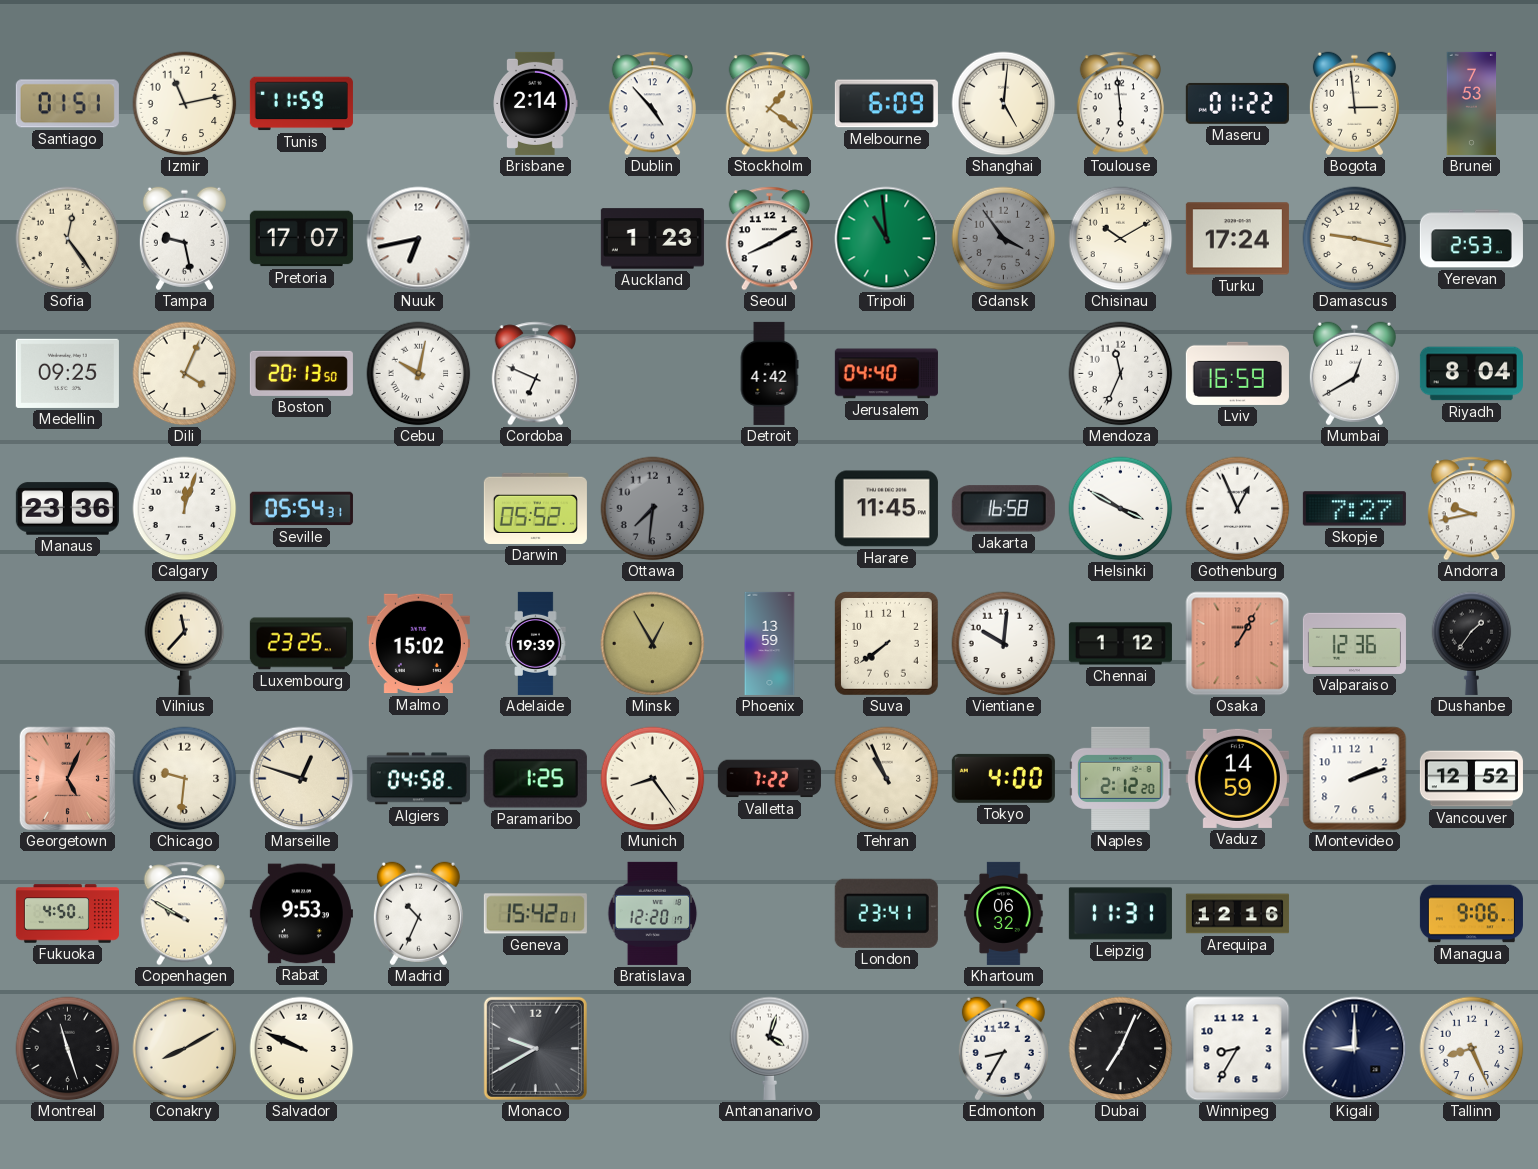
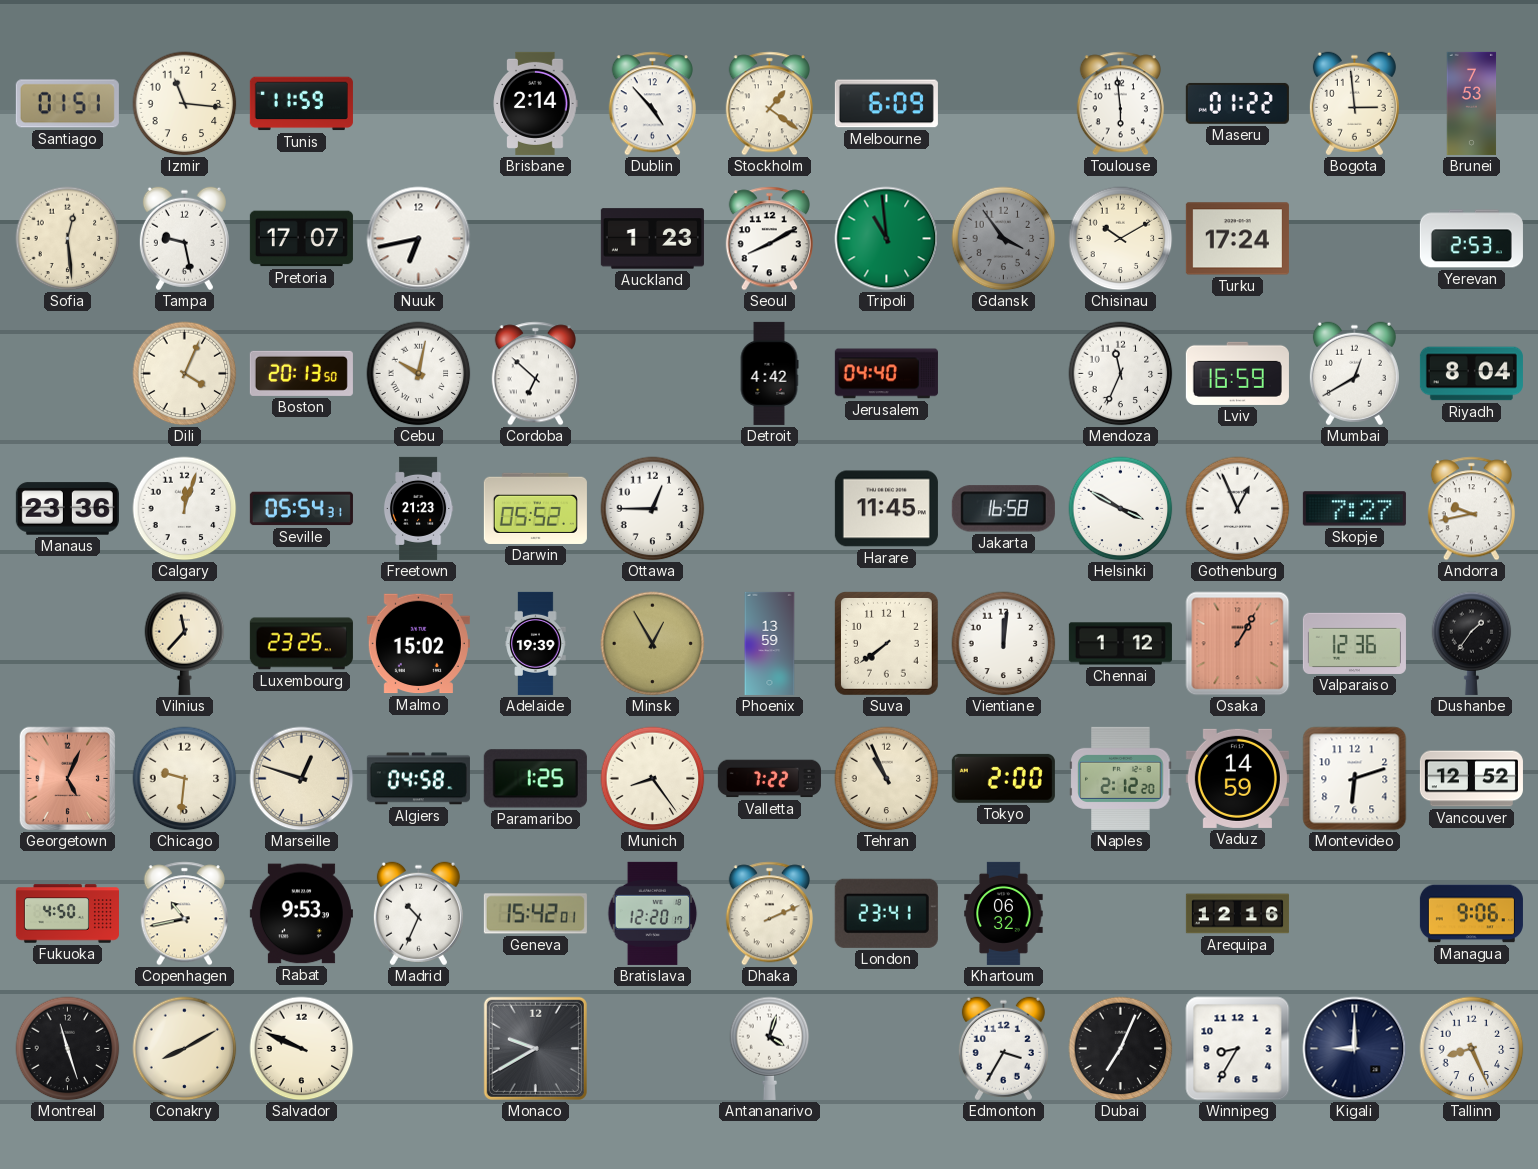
Izmir: 11:13 -> 11:16
Shanghai: 5:01 -> none
Sofia: 12:24 -> 12:29
Damascus: 9:17 -> none
Medellin: 09:25 -> none
Cordoba: 6:49 -> 6:52
Freetown: none -> 21:23
Ottawa: 7:31 -> 12:45
Ottawa dial: grey -> white
Vientiane: 10:01 -> 12:01
Tokyo: 4:00 -> 2:00
Montevideo: 2:12 -> 6:12
Copenhagen: 9:50 -> 10:43
Dhaka: none -> 2:11
Leipzig: 11:31 -> none
Edmonton: 8:35 -> 3:35
